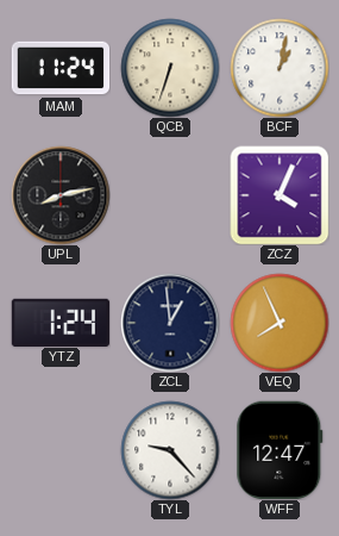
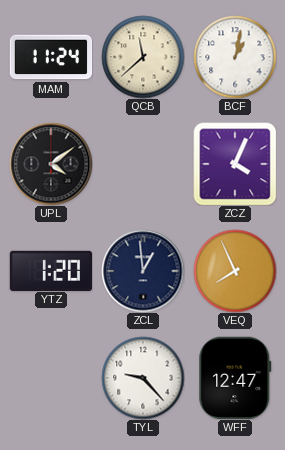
QCB: 6:33 -> 11:38
UPL: 8:13 -> 4:09
YTZ: 1:24 -> 1:20
